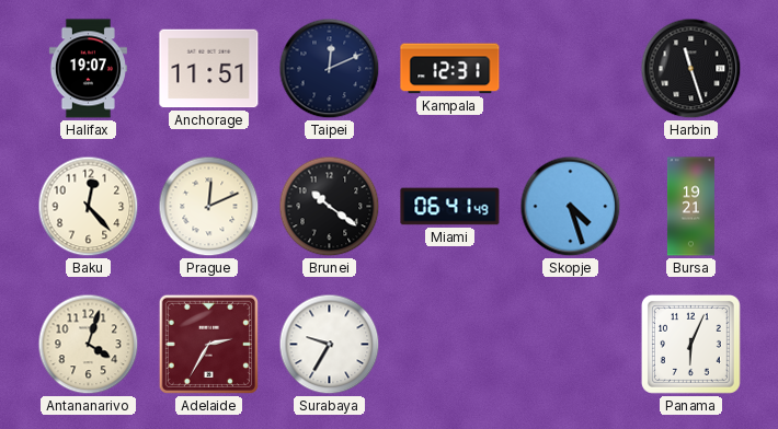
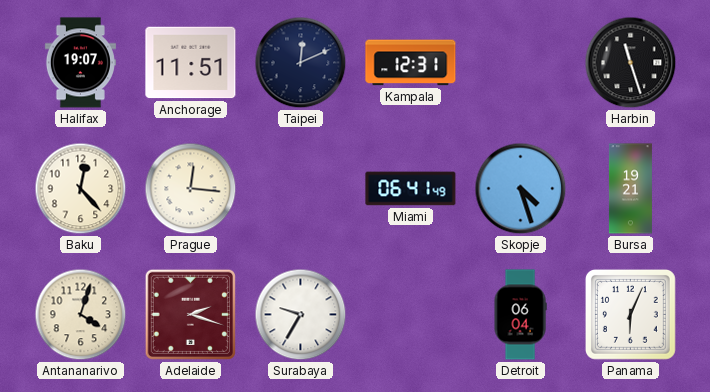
Prague: 12:11 -> 12:16
Brunei: 10:21 -> none
Adelaide: 2:35 -> 2:18
Detroit: none -> 06:04
